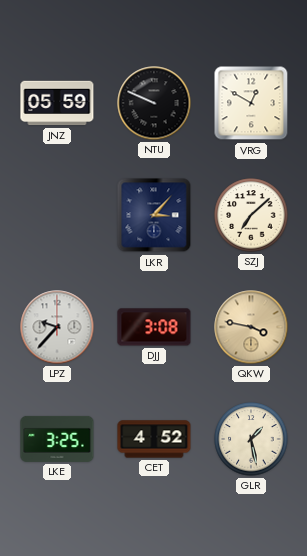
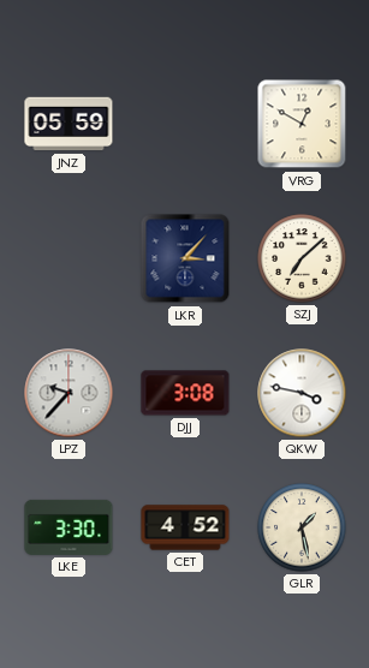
NTU: 9:49 -> none
QKW dial: champagne -> white
LKE: 3:25 -> 3:30
